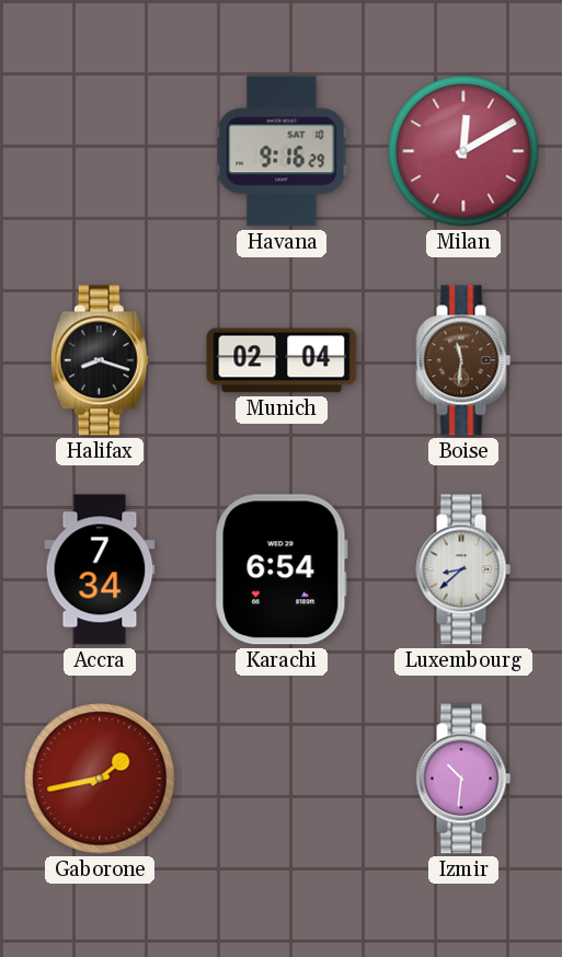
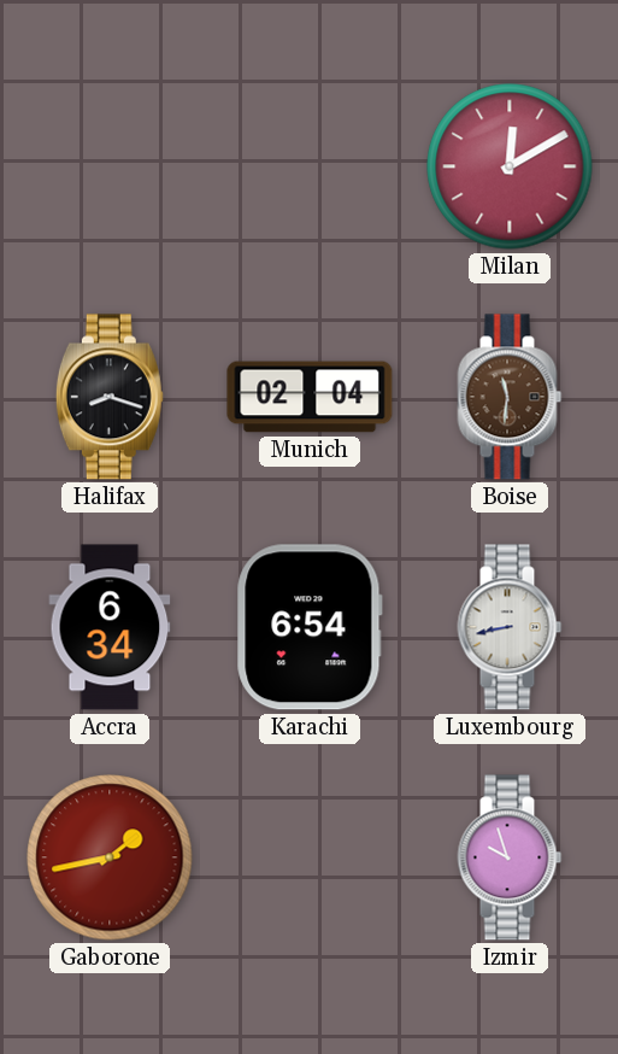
Havana: 9:16 -> none
Accra: 7:34 -> 6:34
Luxembourg: 8:38 -> 8:43
Izmir: 10:31 -> 9:57
